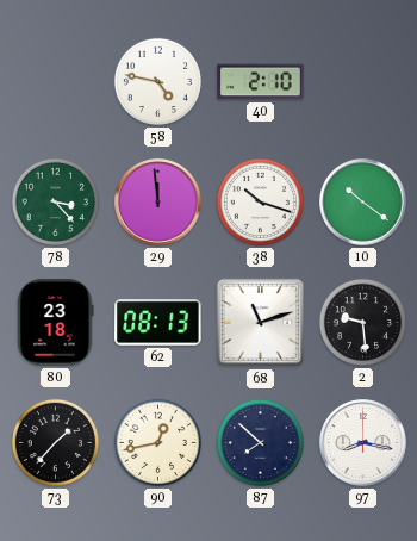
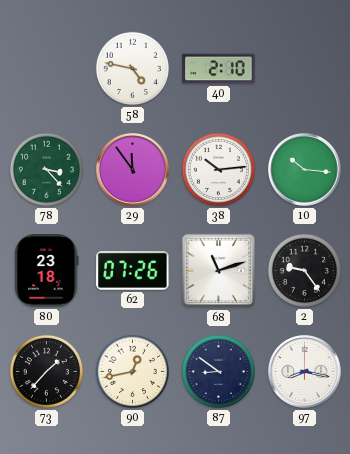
29: 11:59 -> 11:54
38: 10:18 -> 10:14
10: 10:21 -> 10:16
62: 08:13 -> 07:26
2: 9:29 -> 9:24
87: 7:52 -> 8:51
